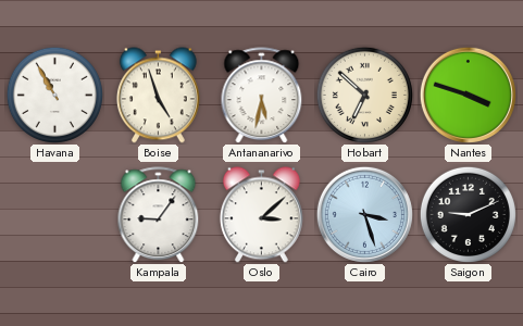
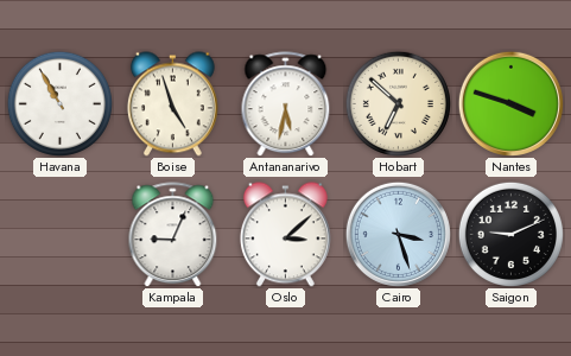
Kampala: 9:06 -> 9:04
